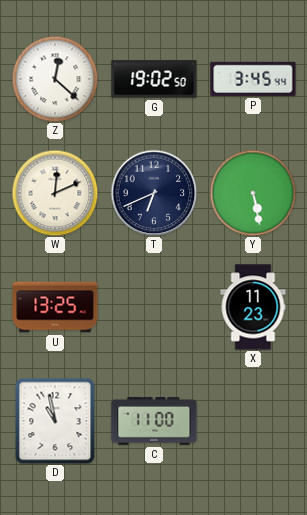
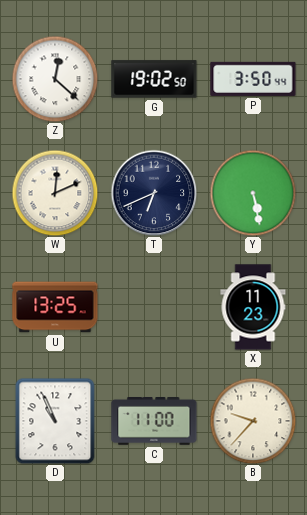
P: 3:45 -> 3:50
D: 10:58 -> 10:56
B: none -> 9:37
